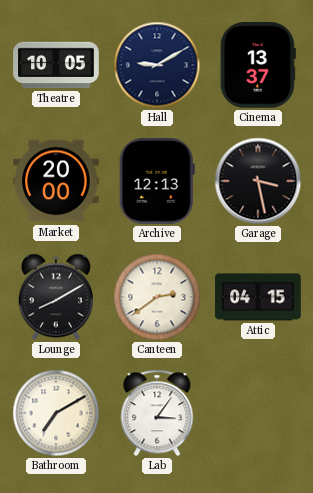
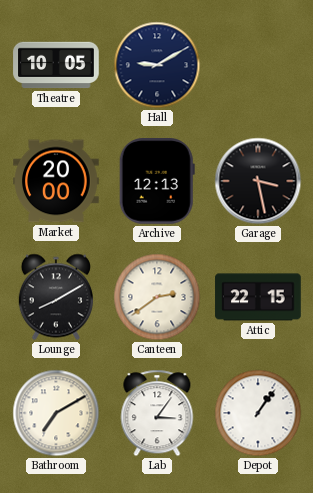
Cinema: 13:37 -> none
Attic: 04:15 -> 22:15
Depot: none -> 1:06
